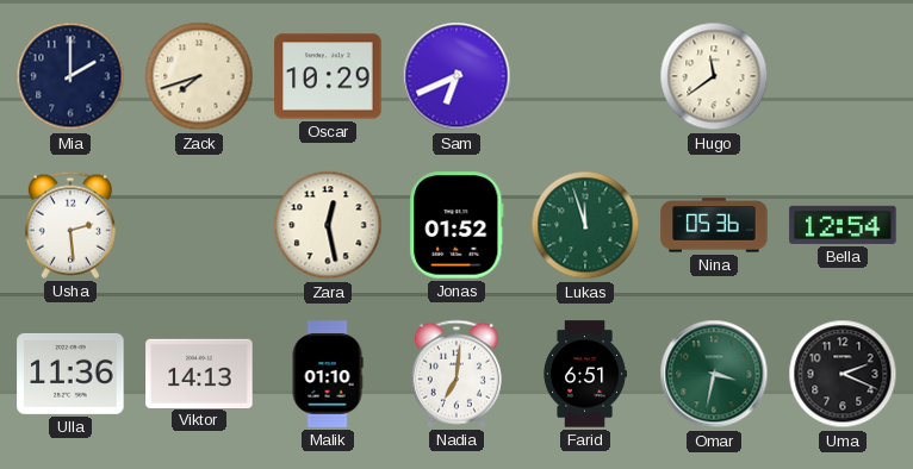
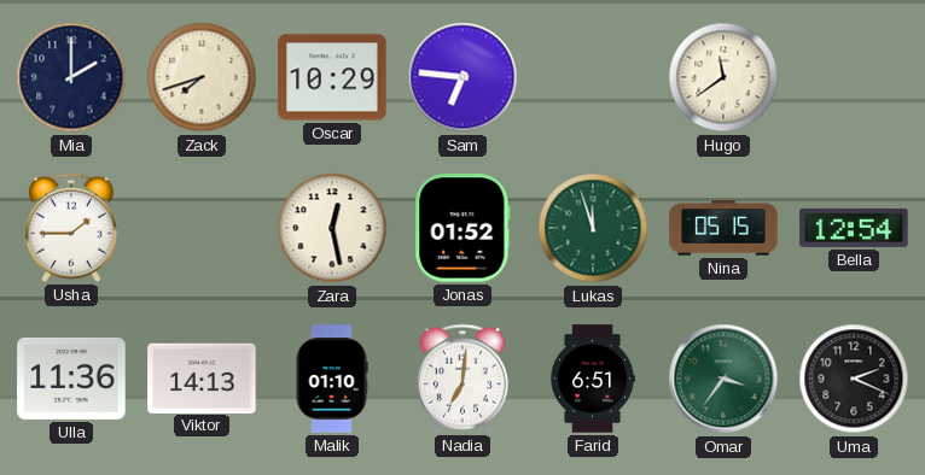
Sam: 6:41 -> 6:46
Usha: 2:29 -> 1:45
Nina: 05:36 -> 05:15
Omar: 3:32 -> 3:36
